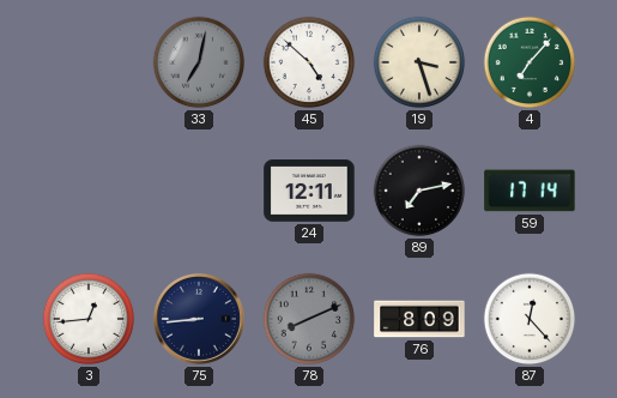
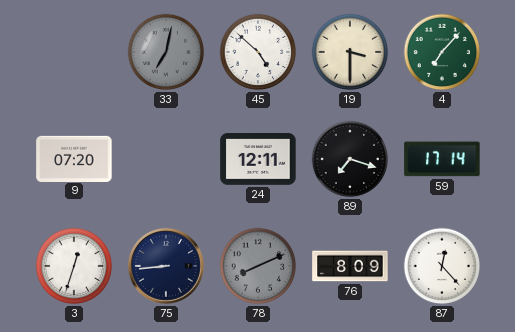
19: 3:27 -> 3:30
9: none -> 07:20
89: 7:13 -> 7:18
3: 12:44 -> 12:33
